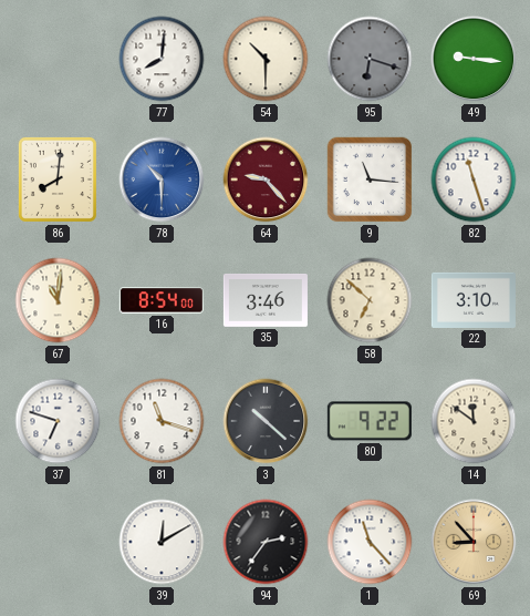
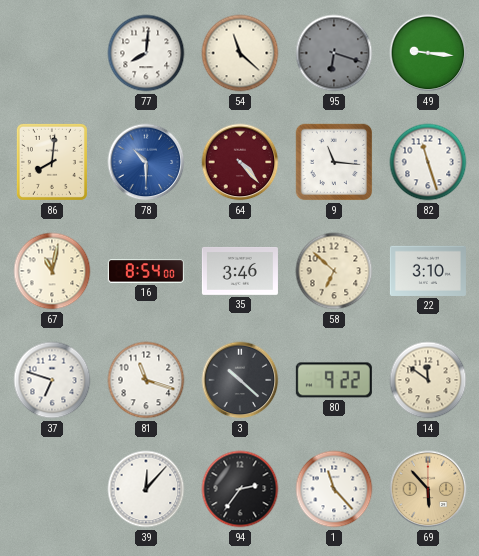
54: 10:30 -> 11:22
64: 9:23 -> 4:23
67: 11:01 -> 11:02
39: 12:10 -> 12:07
69: 8:53 -> 5:53
